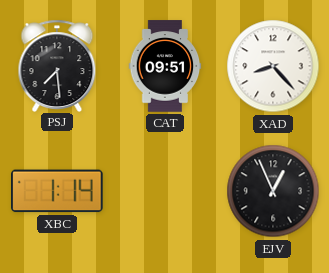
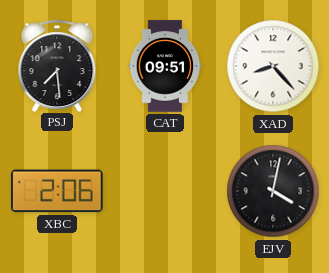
XBC: 1:14 -> 2:06
EJV: 12:56 -> 4:02
